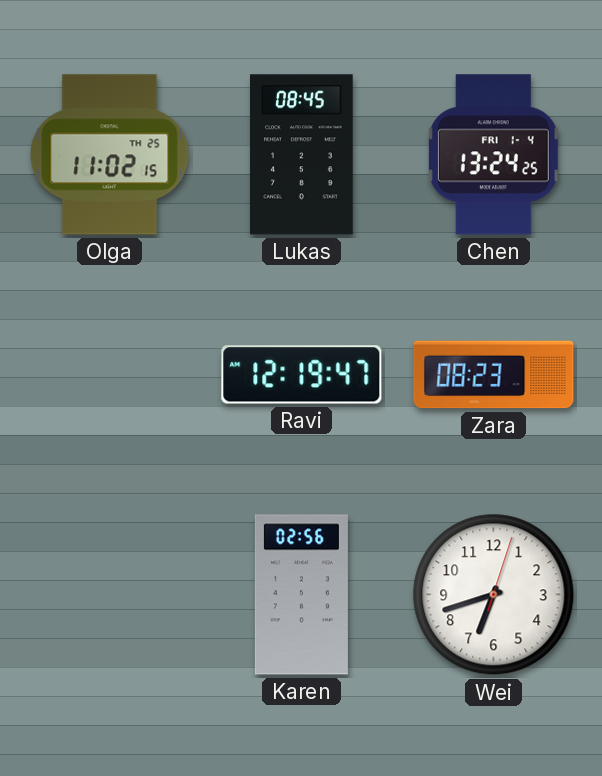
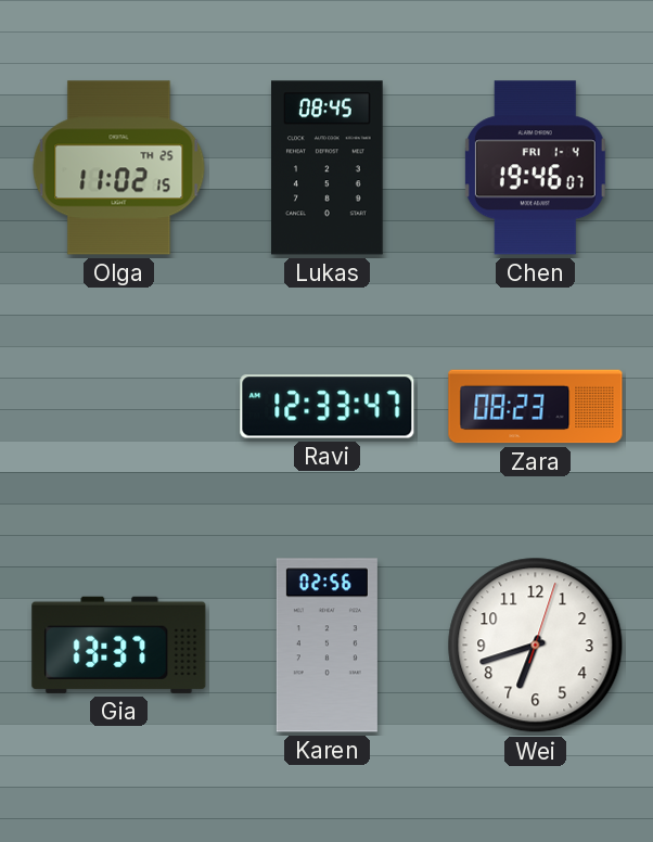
Chen: 13:24 -> 19:46
Ravi: 12:19 -> 12:33
Gia: none -> 13:37
